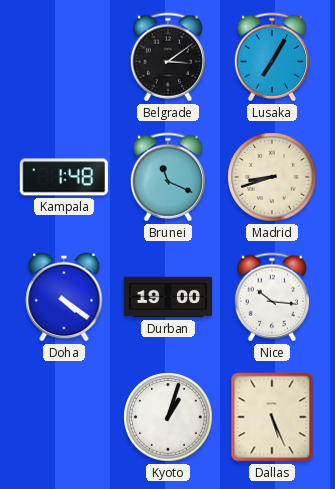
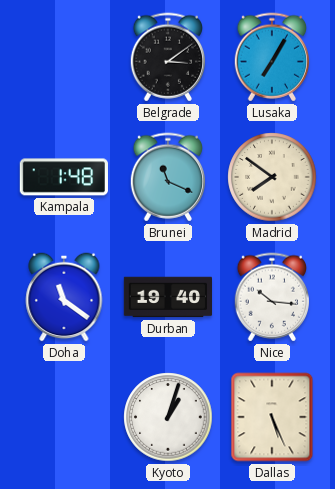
Madrid: 8:42 -> 7:51
Doha: 4:21 -> 11:21
Durban: 19:00 -> 19:40
